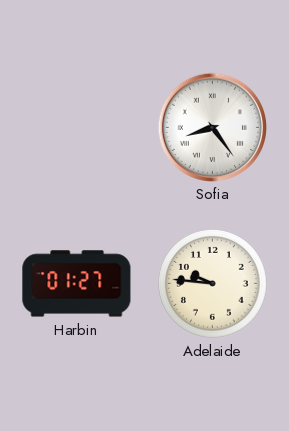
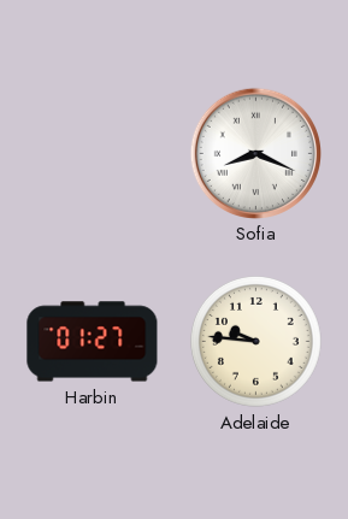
Sofia: 8:24 -> 8:19
